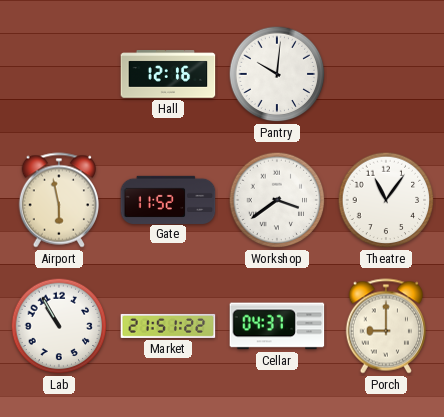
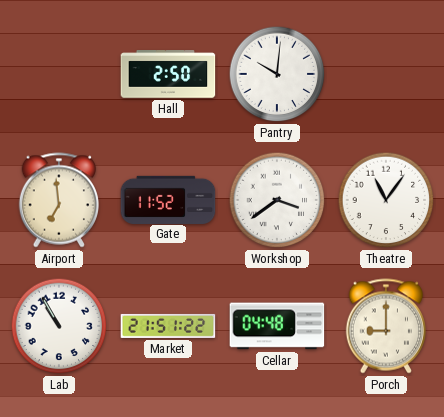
Hall: 12:16 -> 2:50
Airport: 5:58 -> 6:59
Cellar: 04:37 -> 04:48
